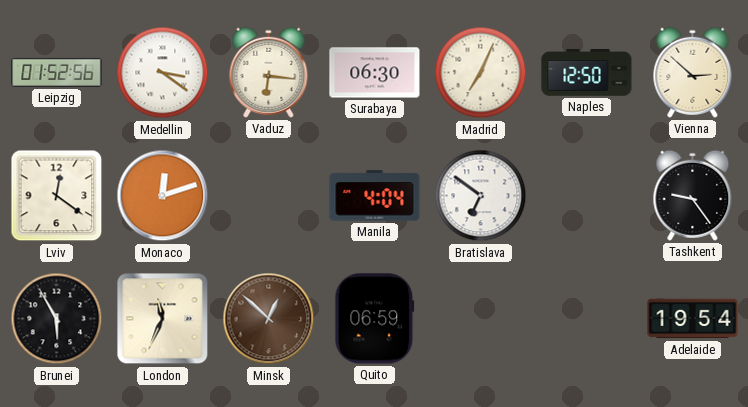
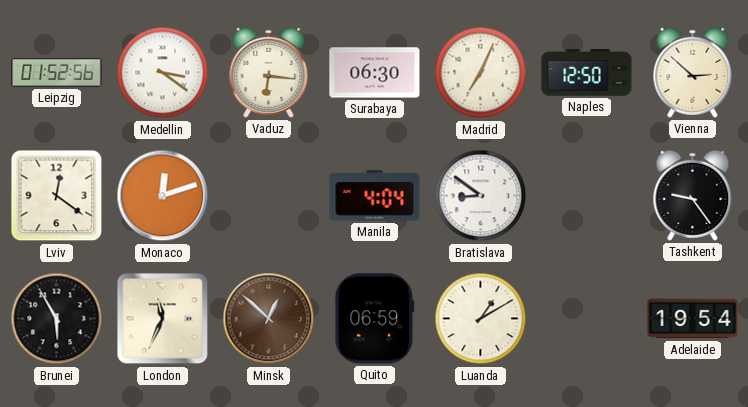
Bratislava: 6:51 -> 8:51
Luanda: none -> 1:10
